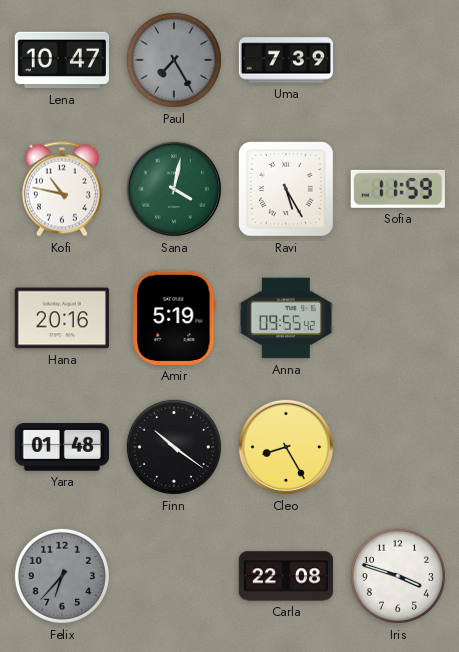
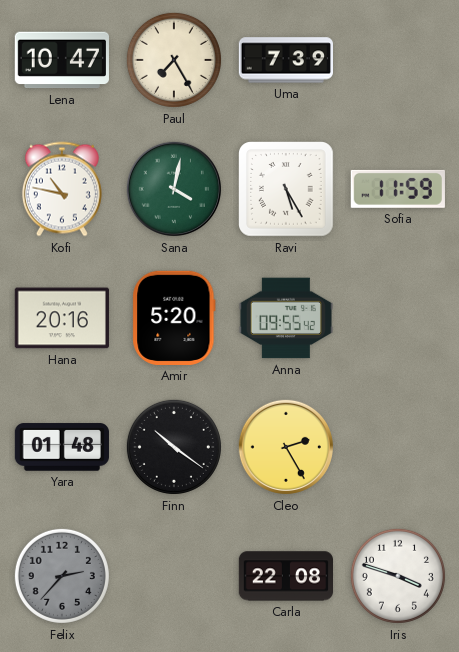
Paul dial: grey -> cream
Amir: 5:19 -> 5:20
Cleo: 8:25 -> 2:25
Felix: 6:37 -> 2:37
